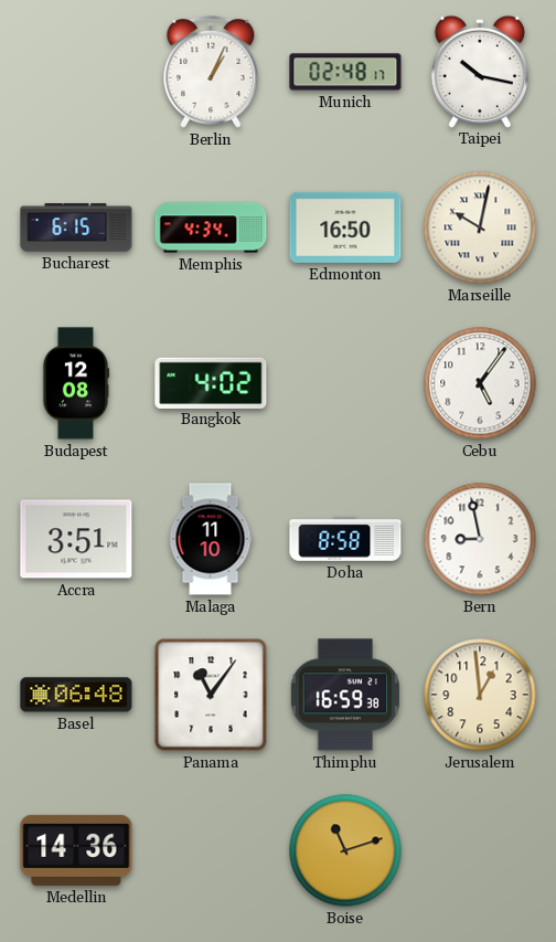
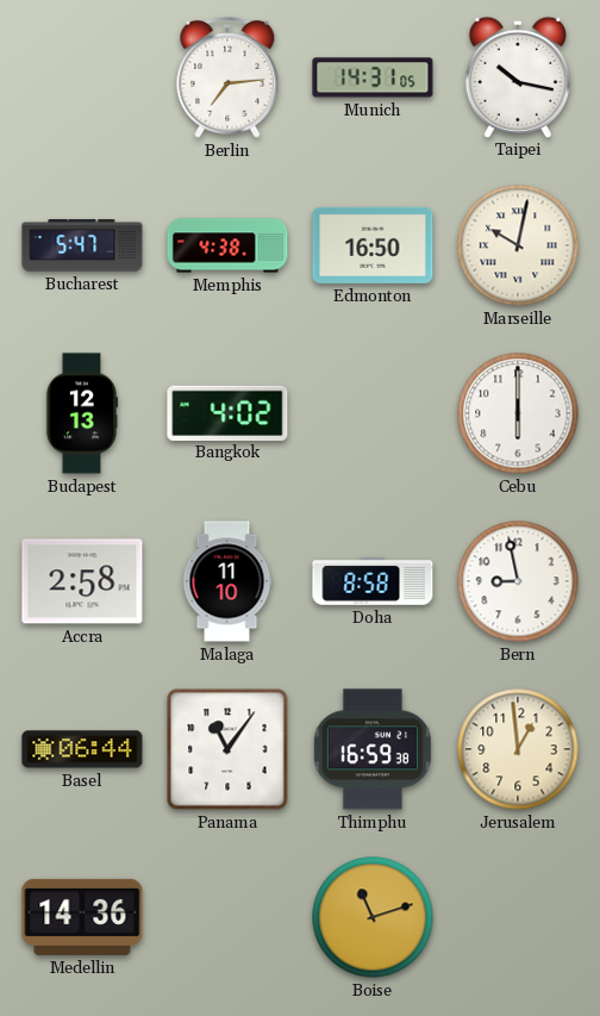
Berlin: 1:04 -> 7:14
Munich: 02:48 -> 14:31
Bucharest: 6:15 -> 5:47
Memphis: 4:34 -> 4:38
Budapest: 12:08 -> 12:13
Cebu: 5:06 -> 6:00
Accra: 3:51 -> 2:58
Basel: 06:48 -> 06:44
